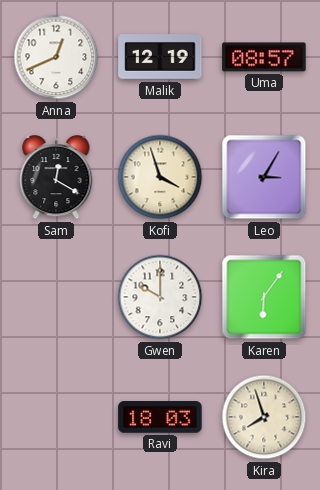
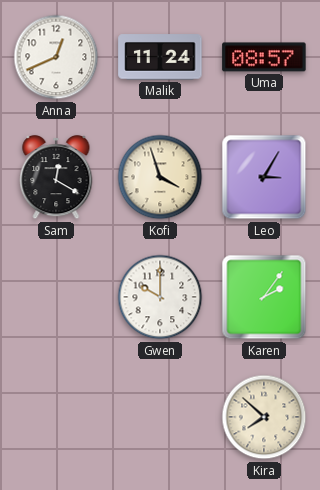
Malik: 12:19 -> 11:24
Karen: 6:06 -> 2:06
Ravi: 18:03 -> none
Kira: 7:57 -> 7:52
